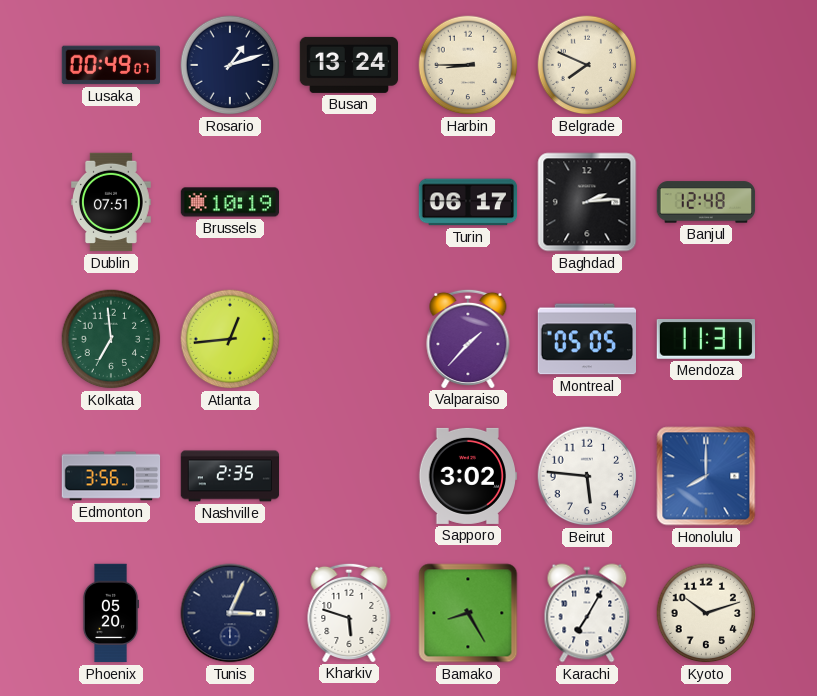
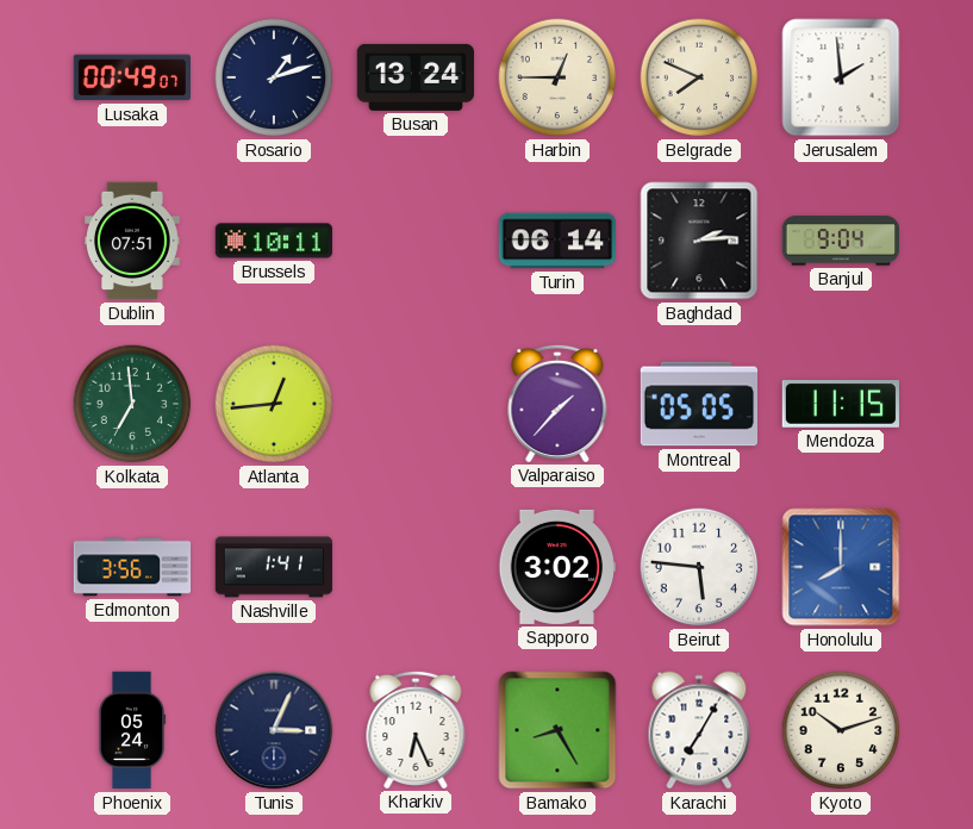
Harbin: 8:45 -> 12:45
Jerusalem: none -> 1:59
Brussels: 10:19 -> 10:11
Turin: 06:17 -> 06:14
Banjul: 12:48 -> 9:04
Mendoza: 11:31 -> 11:15
Nashville: 2:35 -> 1:41
Phoenix: 05:20 -> 05:24
Kharkiv: 5:48 -> 6:26
